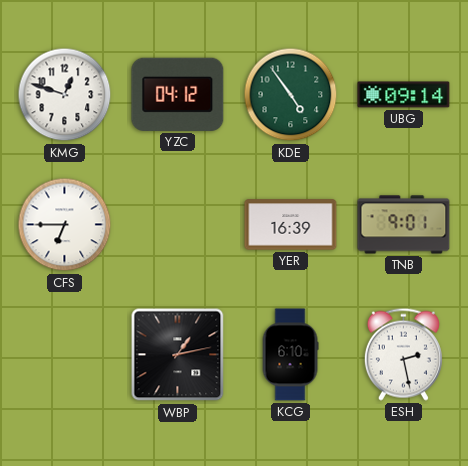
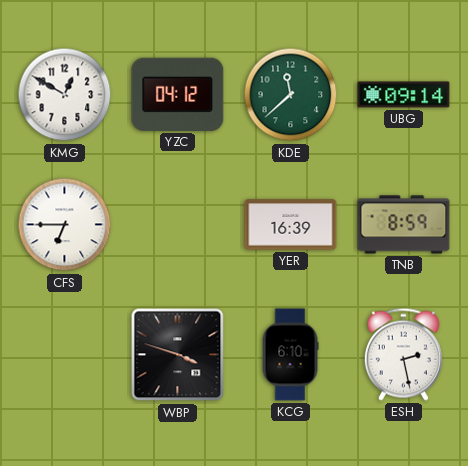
KMG: 12:48 -> 12:50
KDE: 4:54 -> 11:38
TNB: 9:01 -> 8:59
WBP: 1:13 -> 3:48
